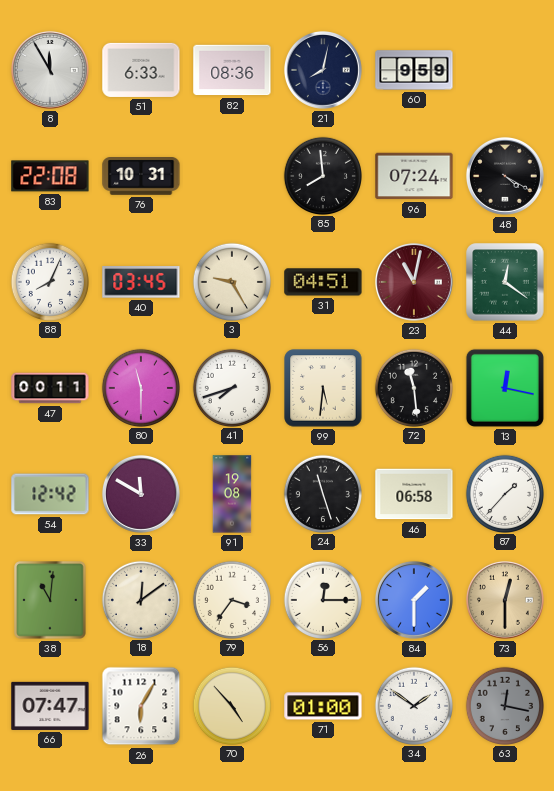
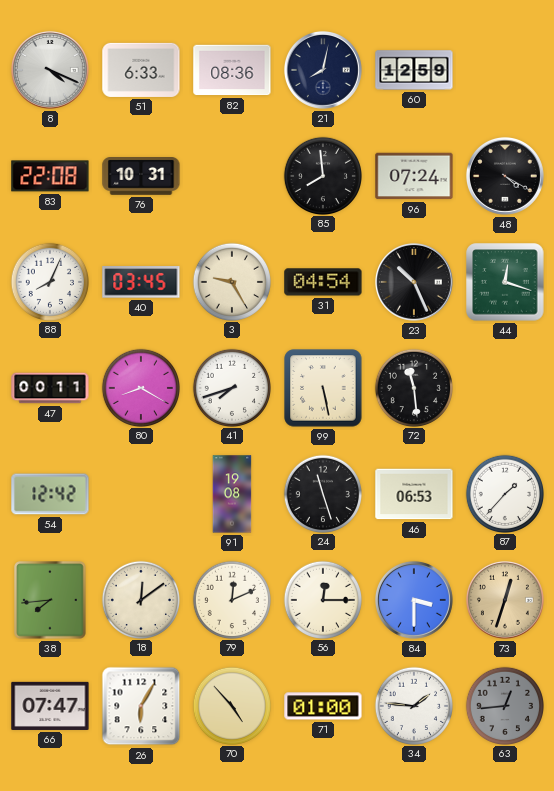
8: 11:55 -> 4:19
60: 9:59 -> 12:59
31: 04:51 -> 04:54
23: 11:02 -> 10:26
23 dial: burgundy -> black
44: 12:21 -> 12:18
80: 11:30 -> 8:20
99: 5:31 -> 5:28
13: 12:17 -> none
33: 11:50 -> none
46: 06:58 -> 06:53
38: 11:01 -> 7:44
79: 3:36 -> 12:11
84: 1:30 -> 3:30
73: 12:30 -> 12:33
34: 1:51 -> 1:46
63: 12:17 -> 12:44
